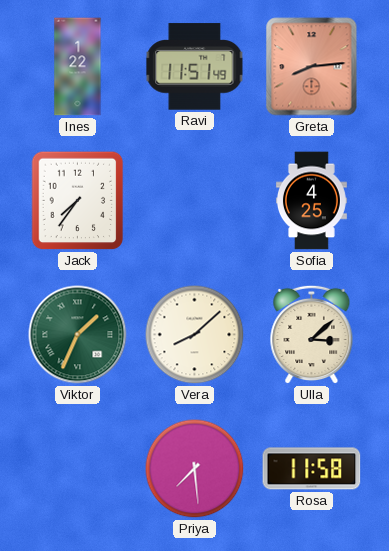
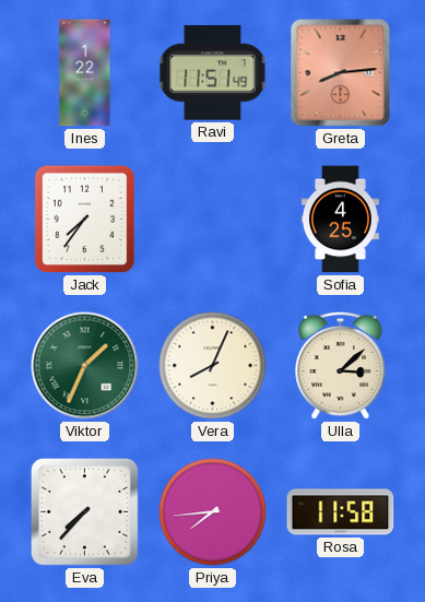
Vera: 8:08 -> 8:04
Eva: none -> 7:37
Priya: 7:29 -> 7:44
